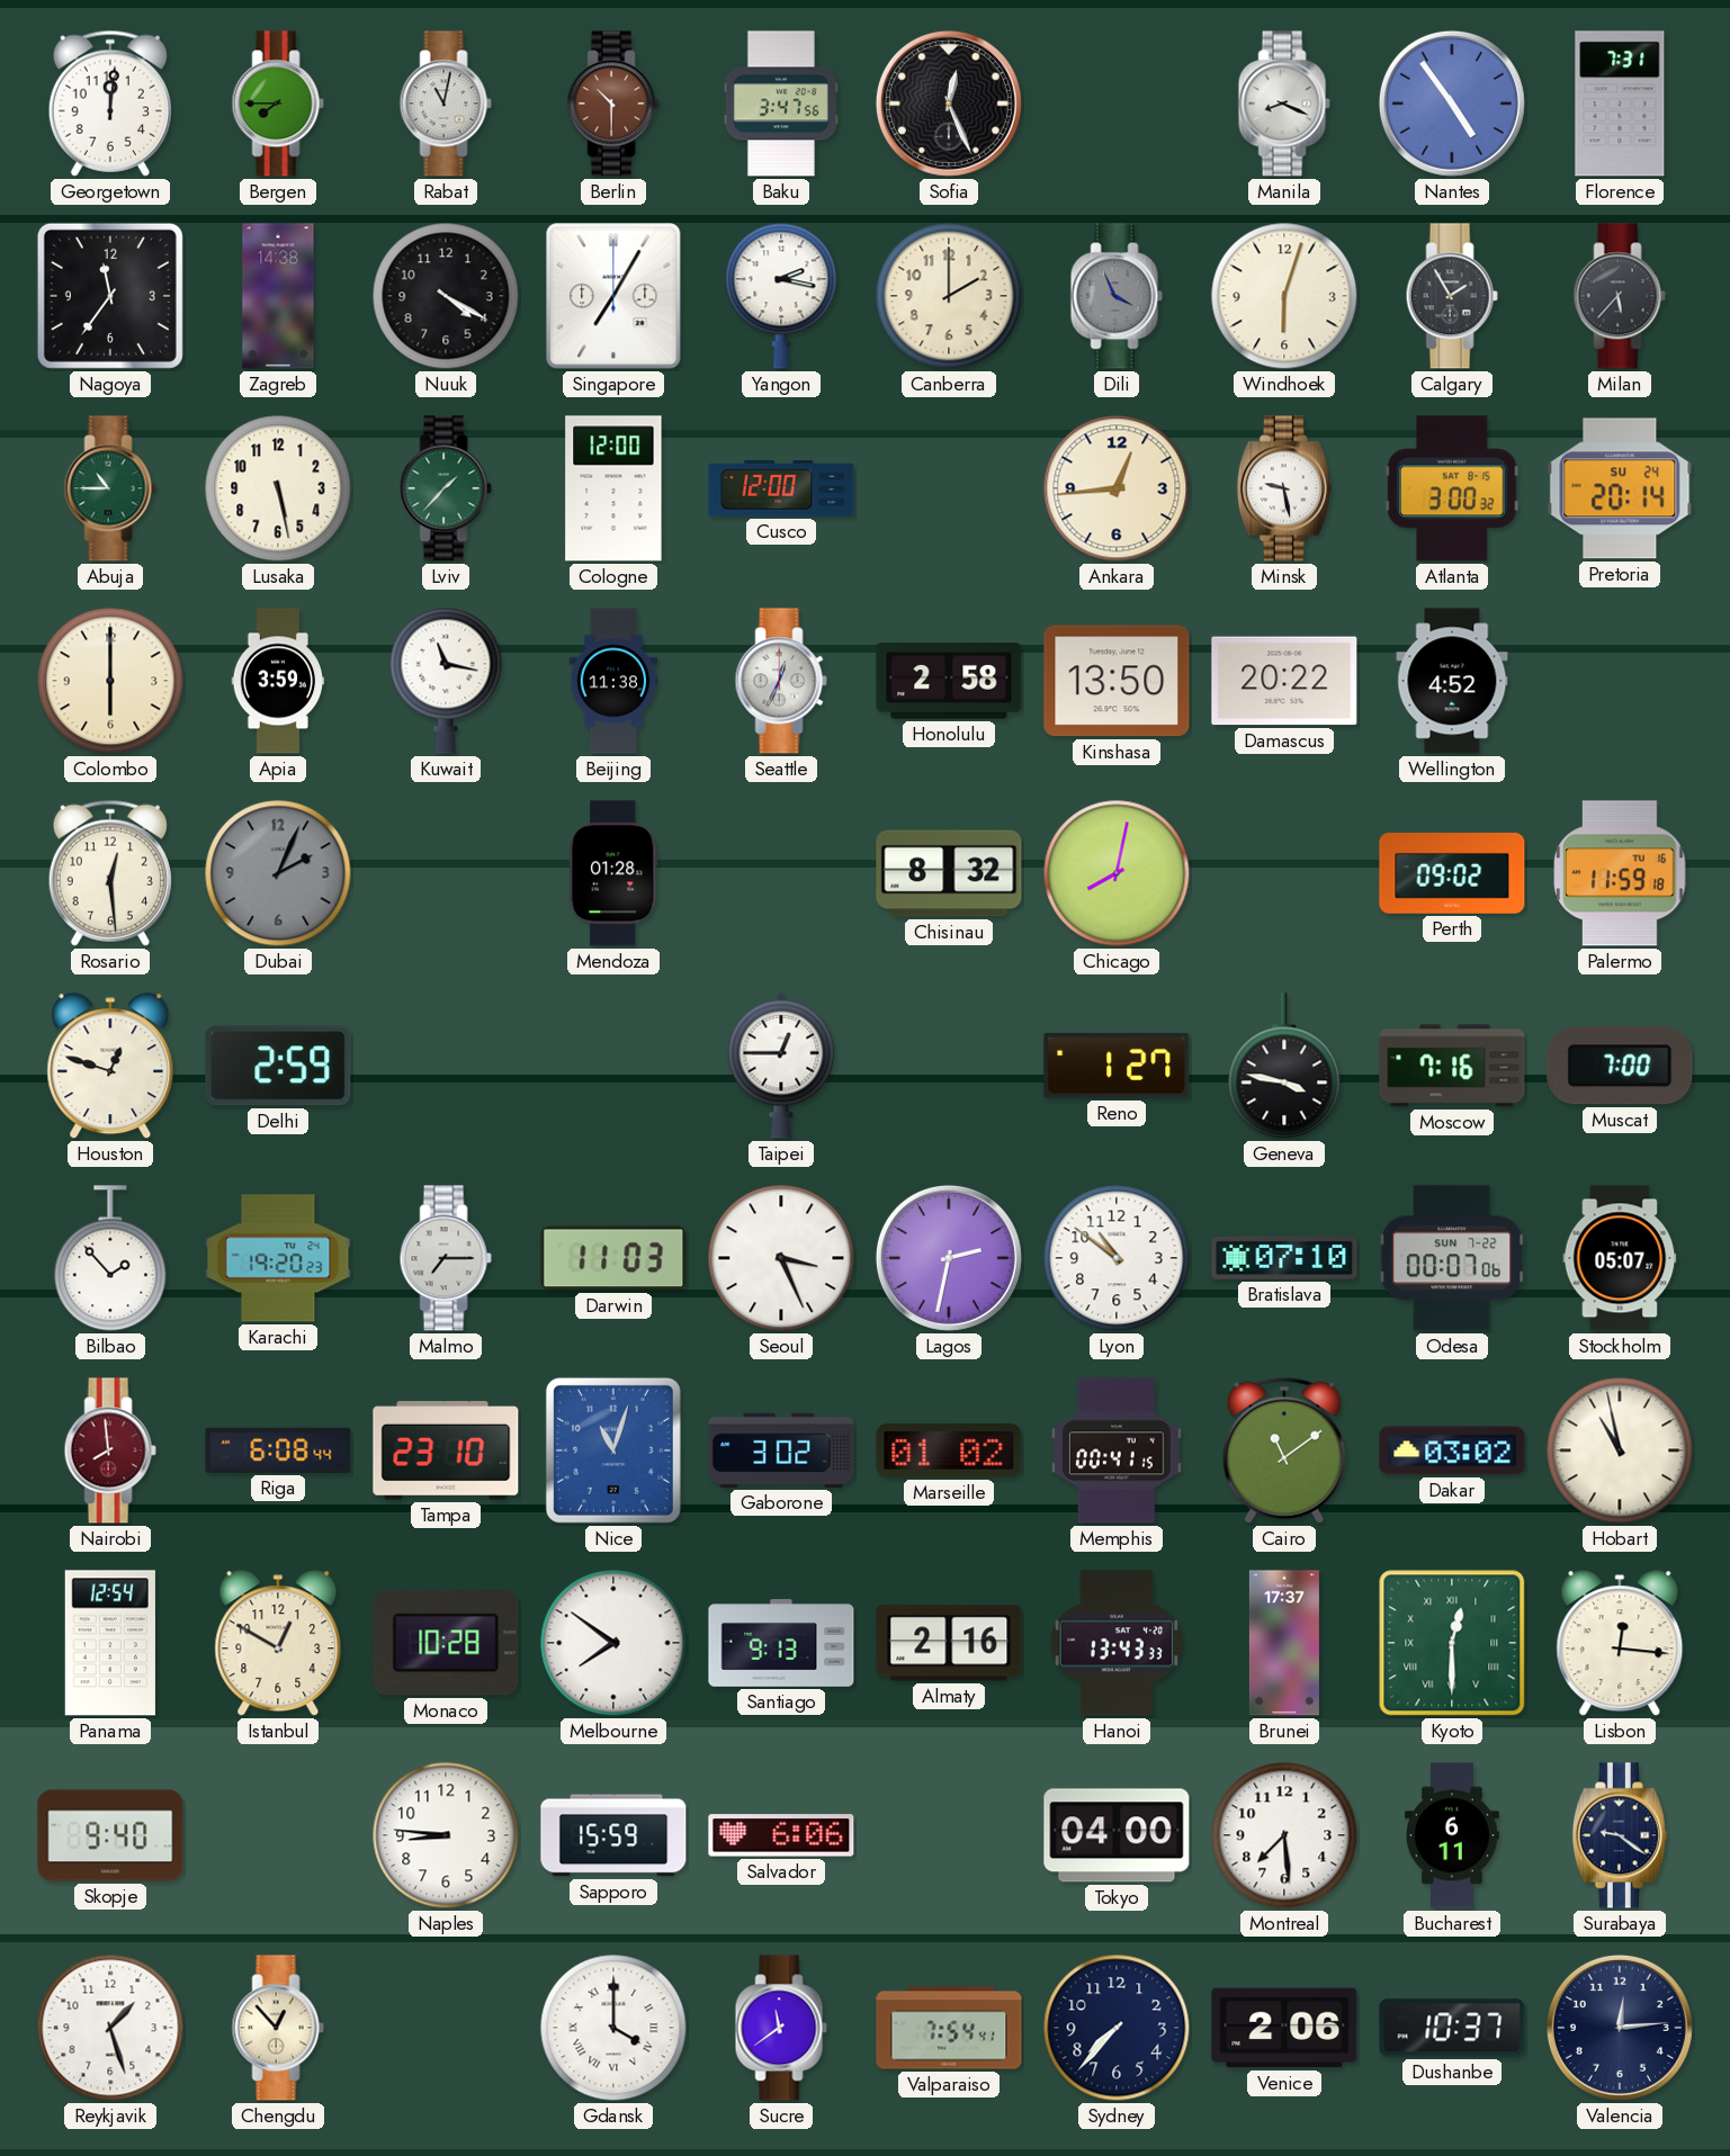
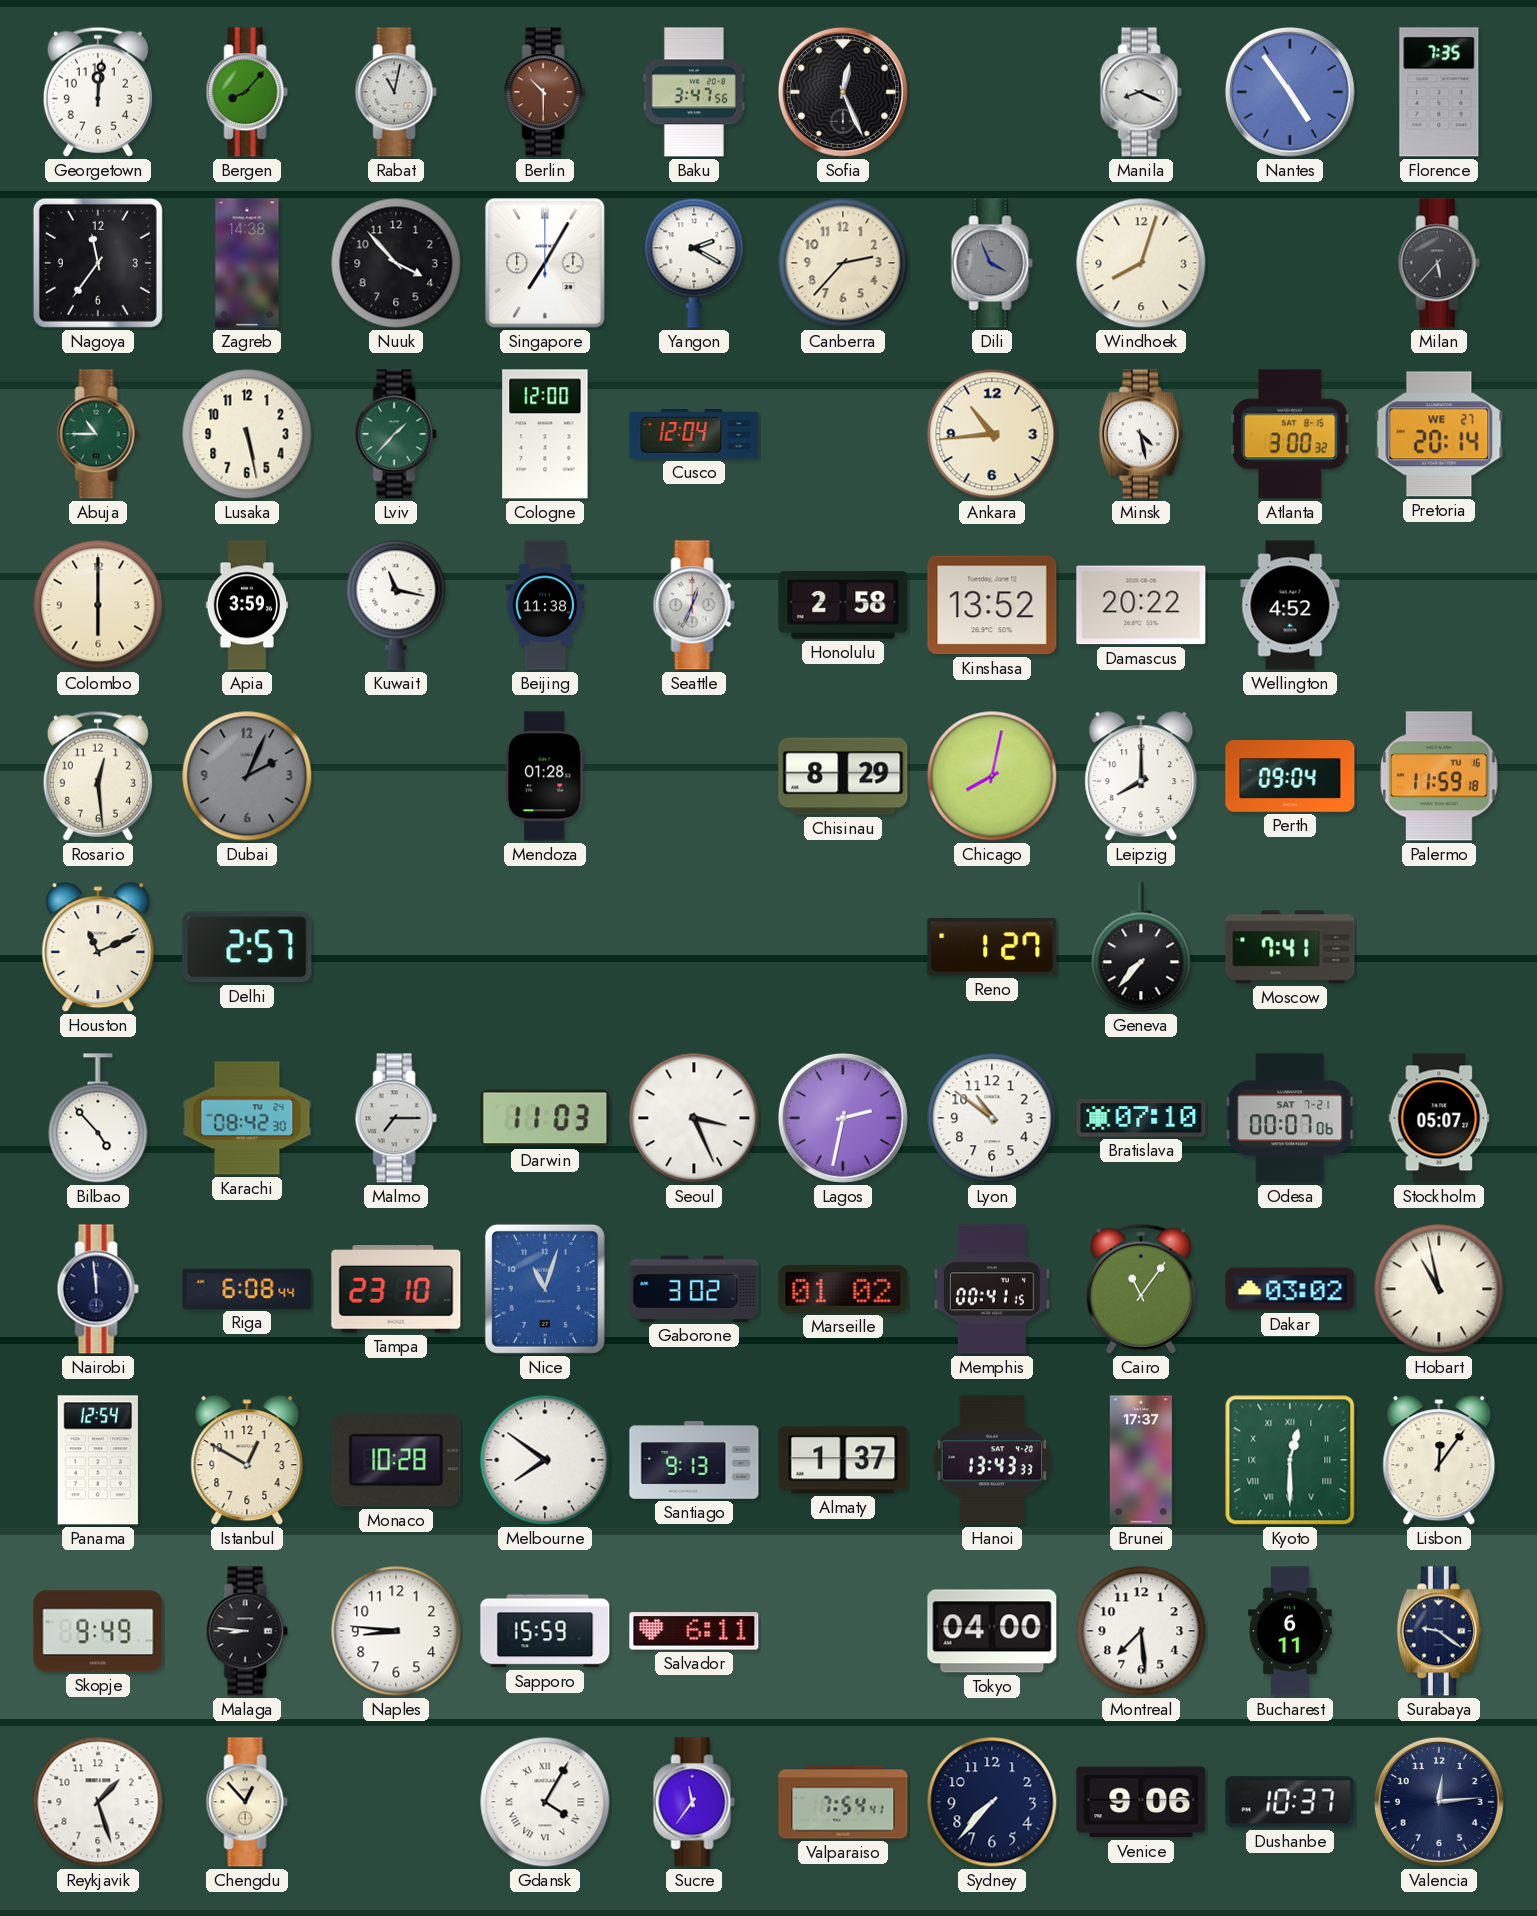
Bergen: 7:45 -> 8:07
Florence: 7:31 -> 7:35
Nuuk: 4:20 -> 3:53
Yangon: 2:17 -> 2:20
Canberra: 2:00 -> 2:37
Windhoek: 6:03 -> 8:03
Calgary: 1:55 -> none
Cusco: 12:00 -> 12:04
Ankara: 12:44 -> 10:44
Minsk: 9:28 -> 4:28
Pretoria date: SU 24 -> WE 27
Kinshasa: 13:50 -> 13:52
Chisinau: 8:32 -> 8:29
Leipzig: none -> 8:00
Perth: 09:02 -> 09:04
Houston: 12:48 -> 11:11
Delhi: 2:59 -> 2:57
Taipei: 12:45 -> none
Geneva: 3:47 -> 7:37
Moscow: 7:16 -> 7:41
Muscat: 7:00 -> none
Bilbao: 1:53 -> 4:53
Karachi: 19:20 -> 08:42
Odesa date: SUN 7-22 -> SAT 7-21
Nairobi: 7:59 -> 11:59
Nairobi dial: burgundy -> navy
Cairo: 11:09 -> 11:06
Almaty: 2:16 -> 1:37
Lisbon: 12:16 -> 12:06
Skopje: 9:40 -> 9:49
Malaga: none -> 8:46
Salvador: 6:06 -> 6:11
Gdansk: 4:00 -> 4:05
Sucre: 11:39 -> 11:36
Venice: 2:06 -> 9:06
